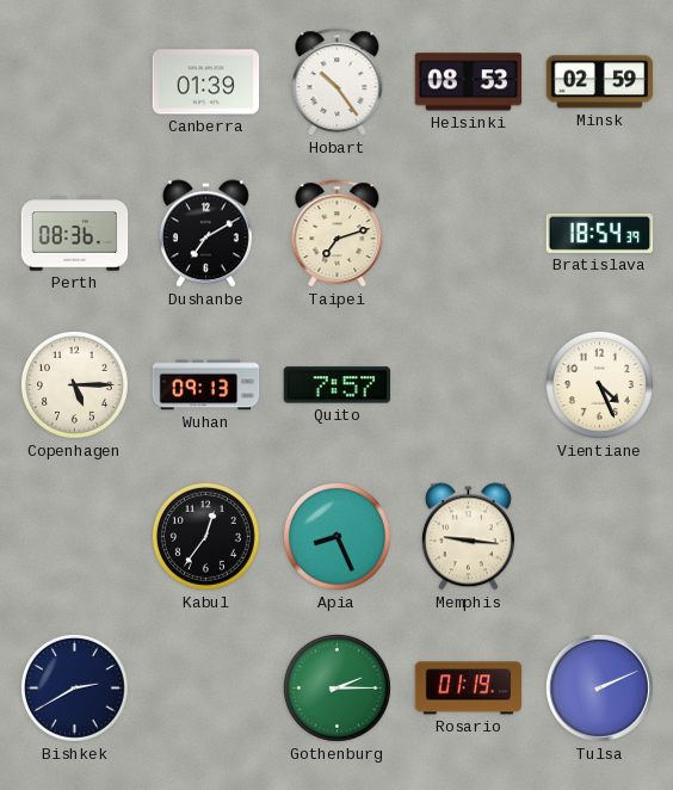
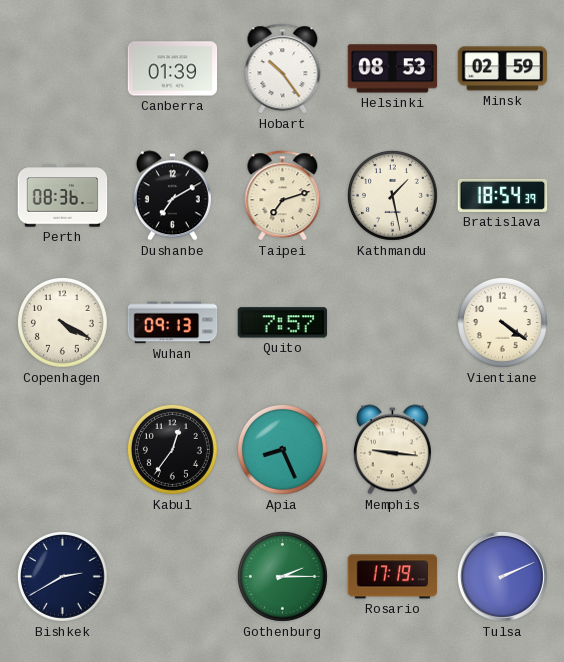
Kathmandu: none -> 1:28
Copenhagen: 5:15 -> 4:20
Vientiane: 4:26 -> 4:21
Rosario: 01:19 -> 17:19
